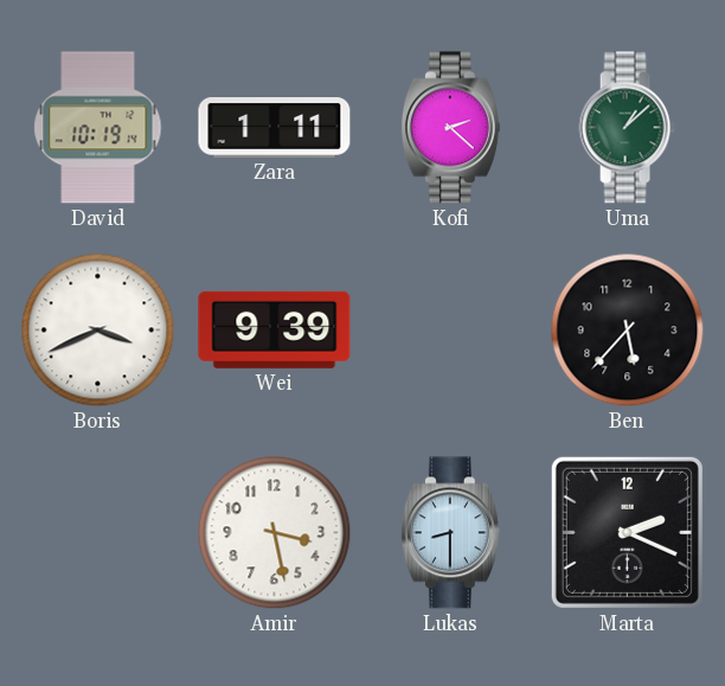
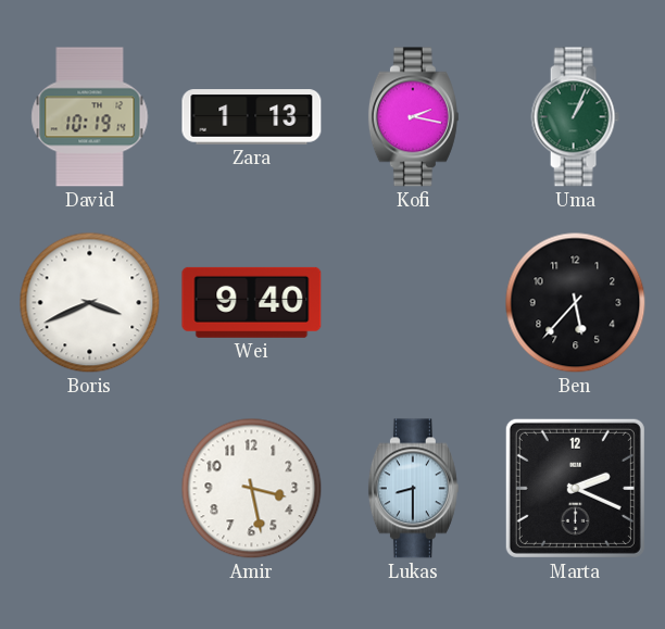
Zara: 1:11 -> 1:13
Kofi: 2:22 -> 2:17
Uma: 1:08 -> 1:04
Wei: 9:39 -> 9:40
